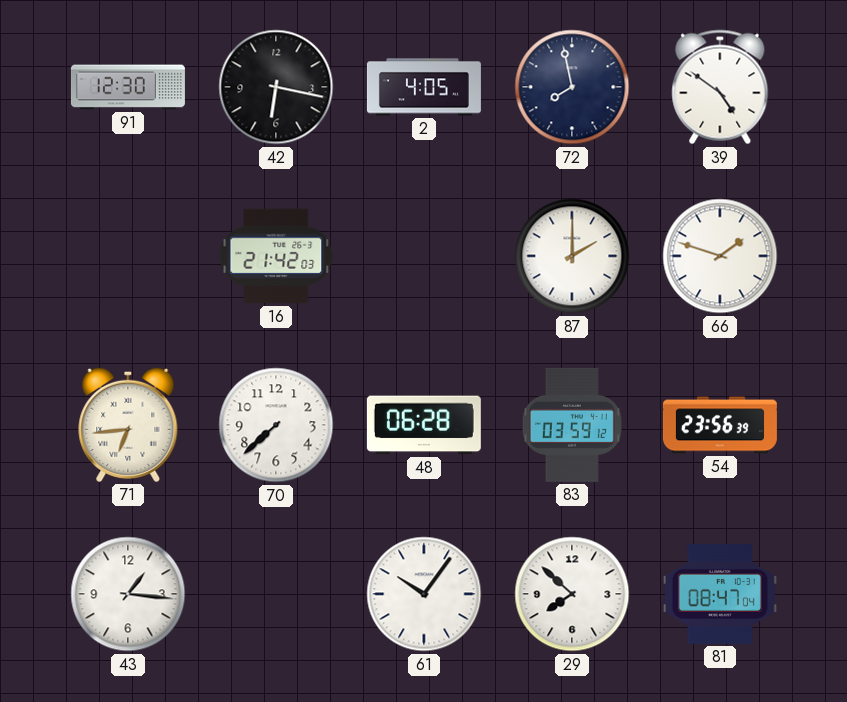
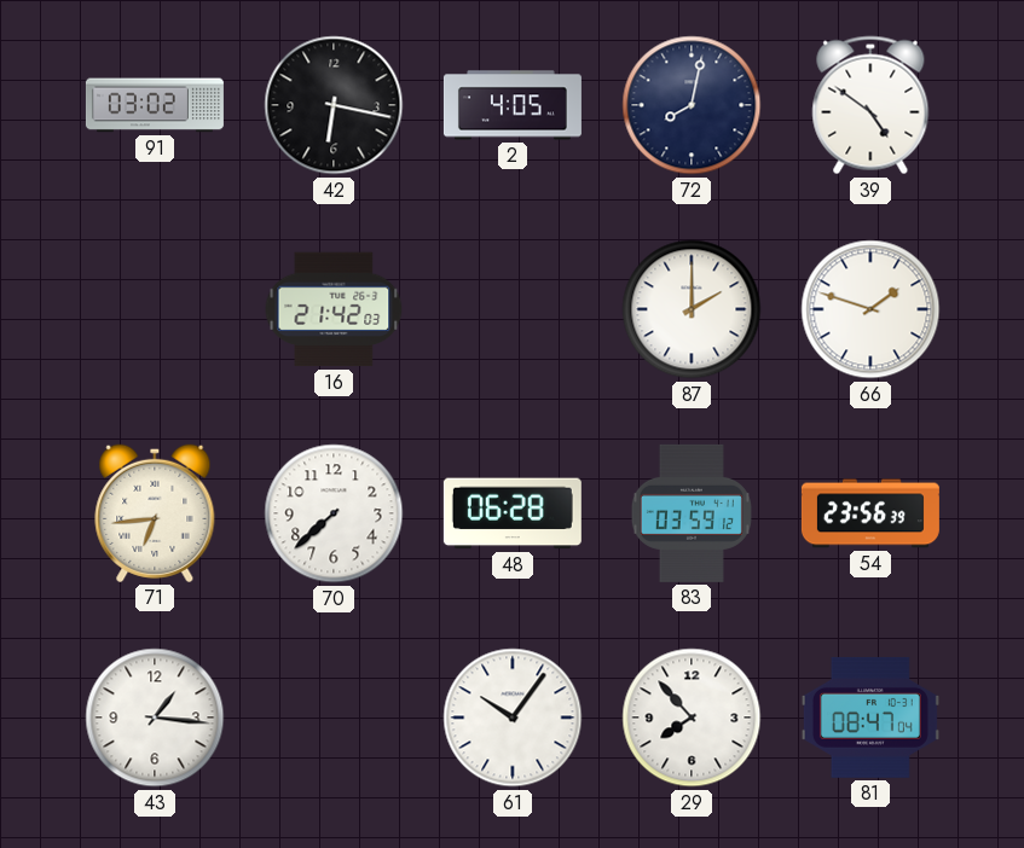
91: 12:30 -> 03:02
72: 7:58 -> 8:02
29: 7:52 -> 7:53
